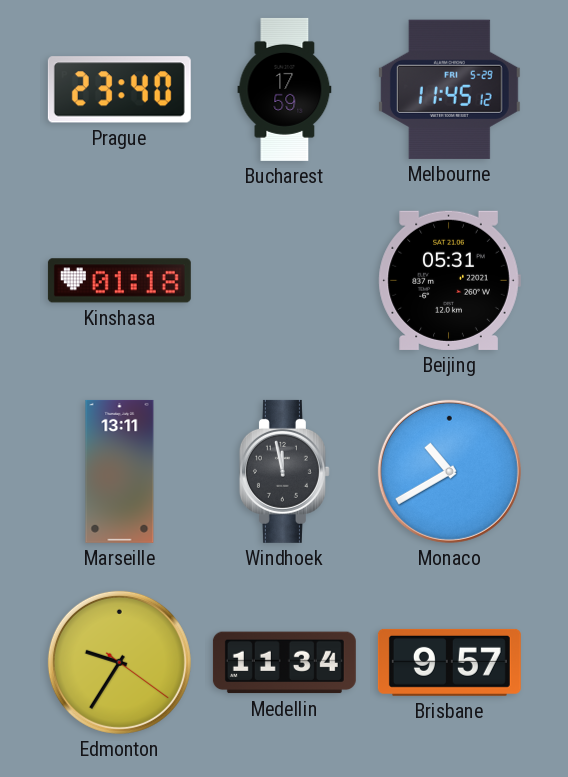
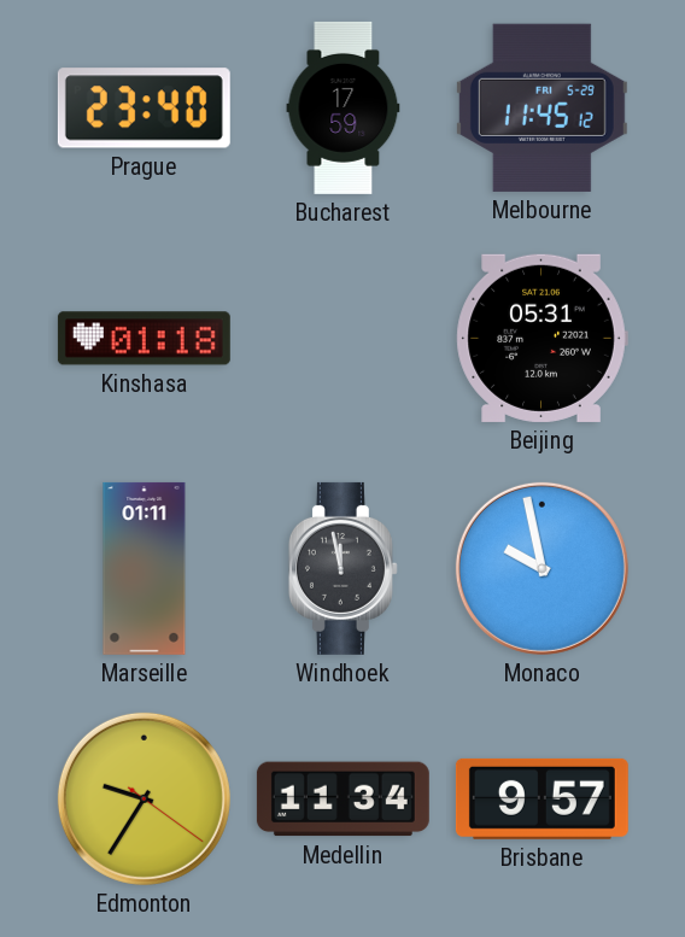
Marseille: 13:11 -> 01:11
Monaco: 10:40 -> 9:58
